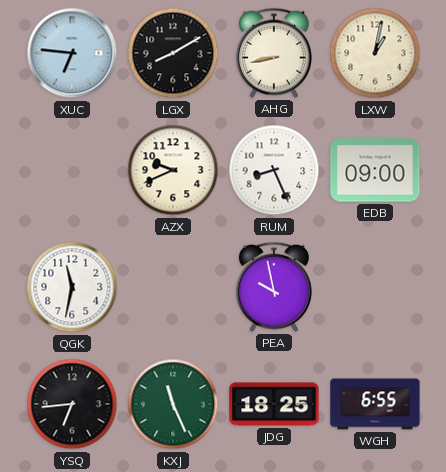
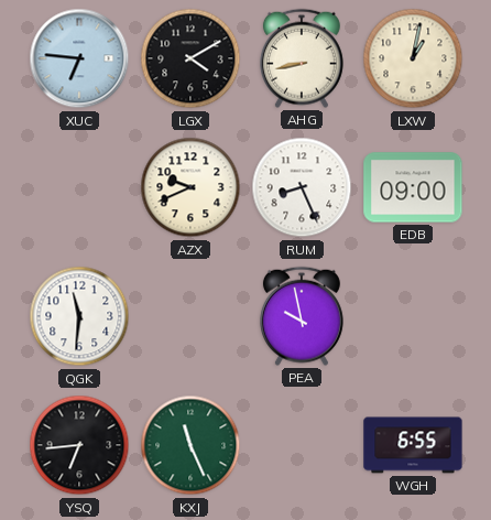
LGX: 8:10 -> 4:10
QGK: 11:32 -> 11:31
JDG: 18:25 -> none
